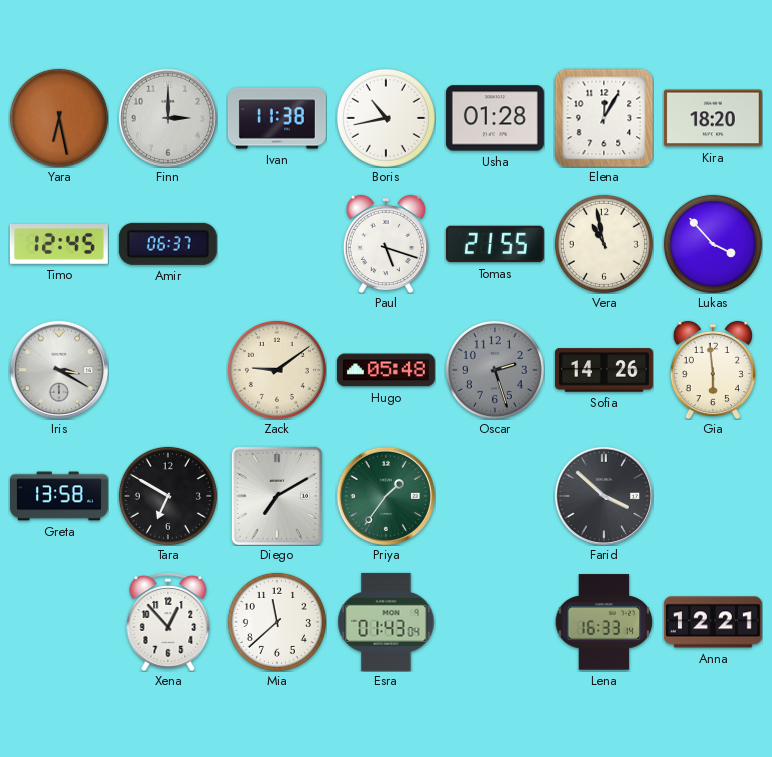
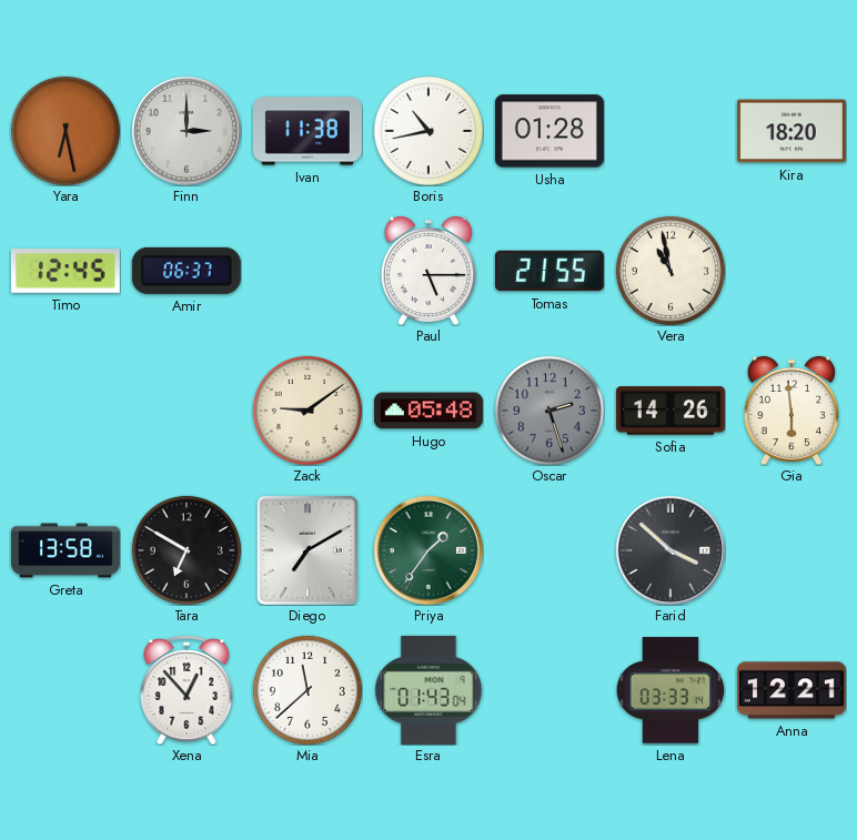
Elena: 12:05 -> none
Paul: 5:18 -> 5:15
Lukas: 3:53 -> none
Iris: 3:20 -> none
Lena: 16:33 -> 03:33
